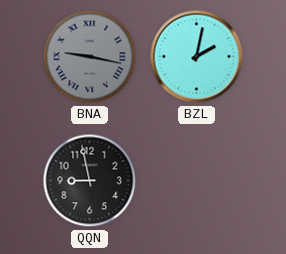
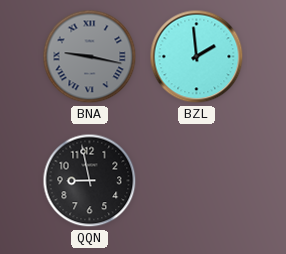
BZL: 2:02 -> 1:59
